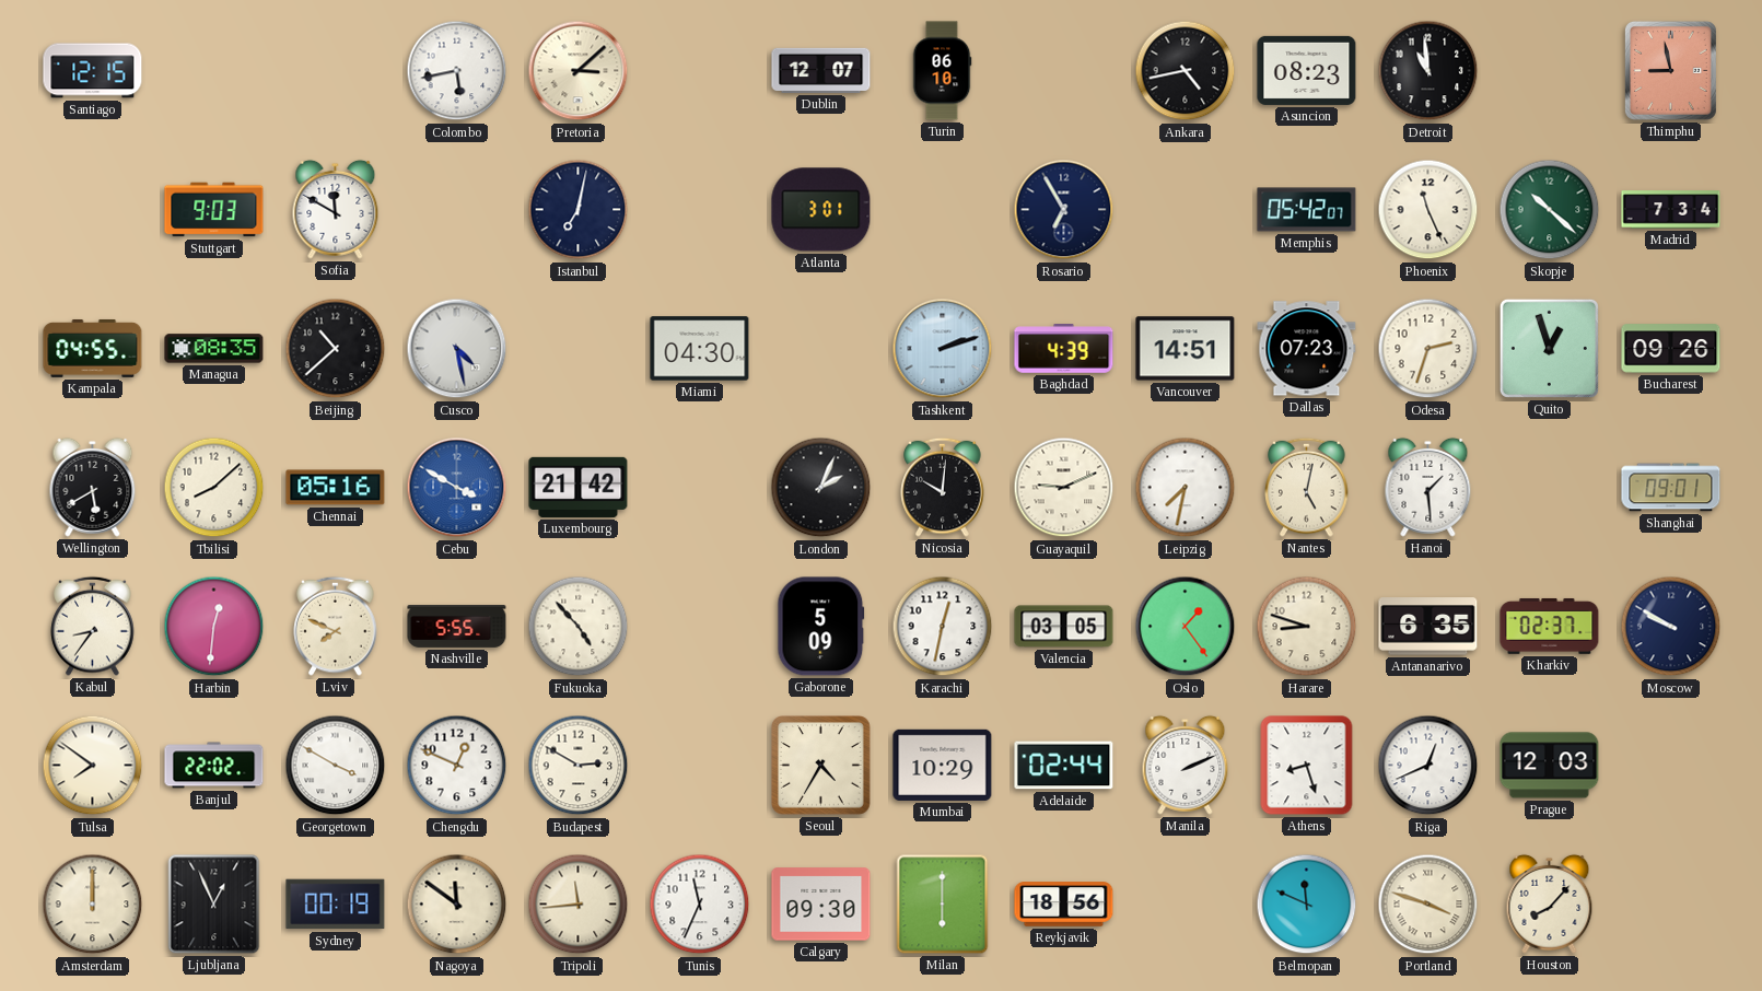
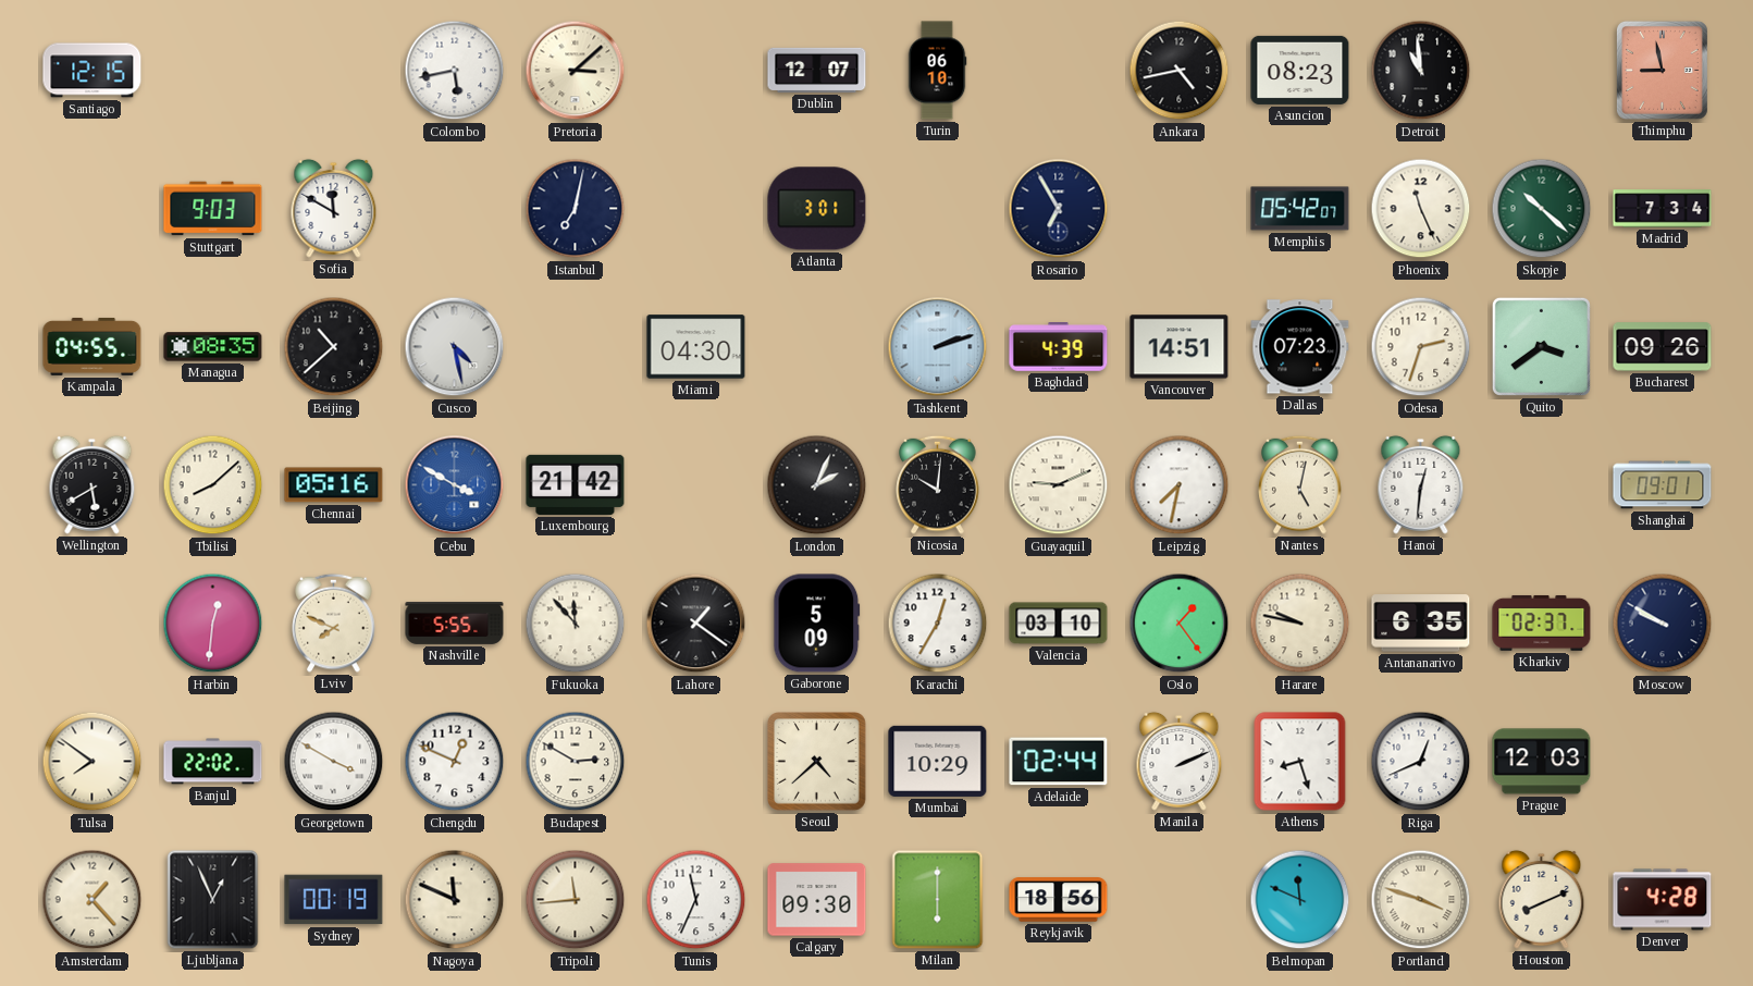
Quito: 12:57 -> 3:39
Hanoi: 1:29 -> 12:31
Kabul: 8:36 -> none
Fukuoka: 4:53 -> 11:53
Lahore: none -> 1:21
Karachi: 12:32 -> 12:35
Valencia: 03:05 -> 03:10
Harare: 8:48 -> 9:47
Seoul: 4:35 -> 4:38
Amsterdam: 12:00 -> 1:23
Nagoya: 11:51 -> 11:49
Houston: 8:07 -> 8:11
Denver: none -> 4:28
